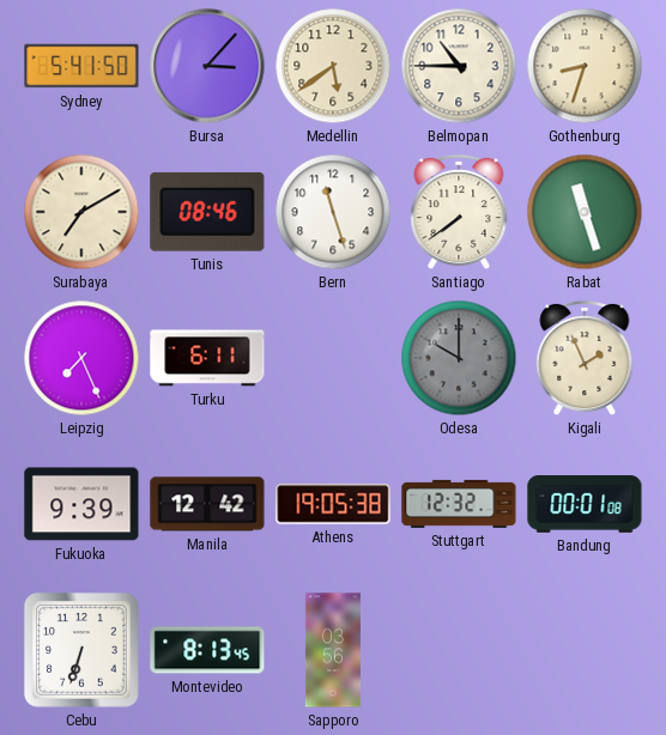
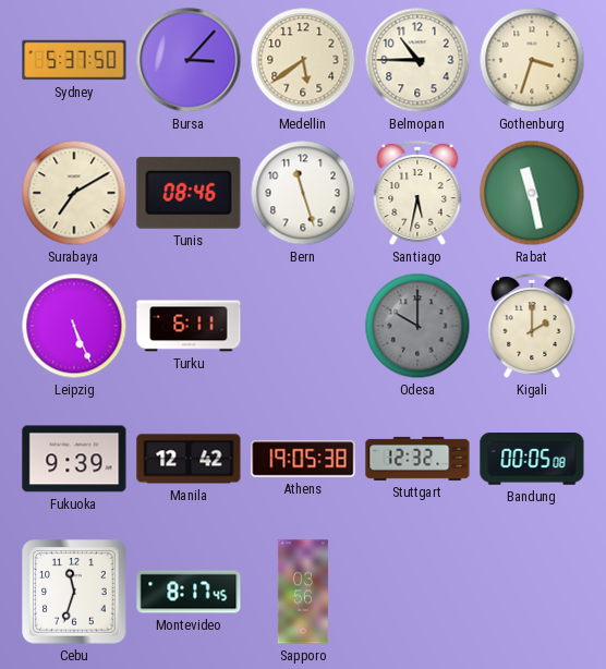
Sydney: 5:41 -> 5:37
Gothenburg: 8:33 -> 3:33
Santiago: 7:39 -> 5:32
Rabat: 11:27 -> 11:28
Leipzig: 7:26 -> 5:26
Kigali: 1:56 -> 2:00
Bandung: 00:01 -> 00:05
Cebu: 6:33 -> 11:33
Montevideo: 8:13 -> 8:17
